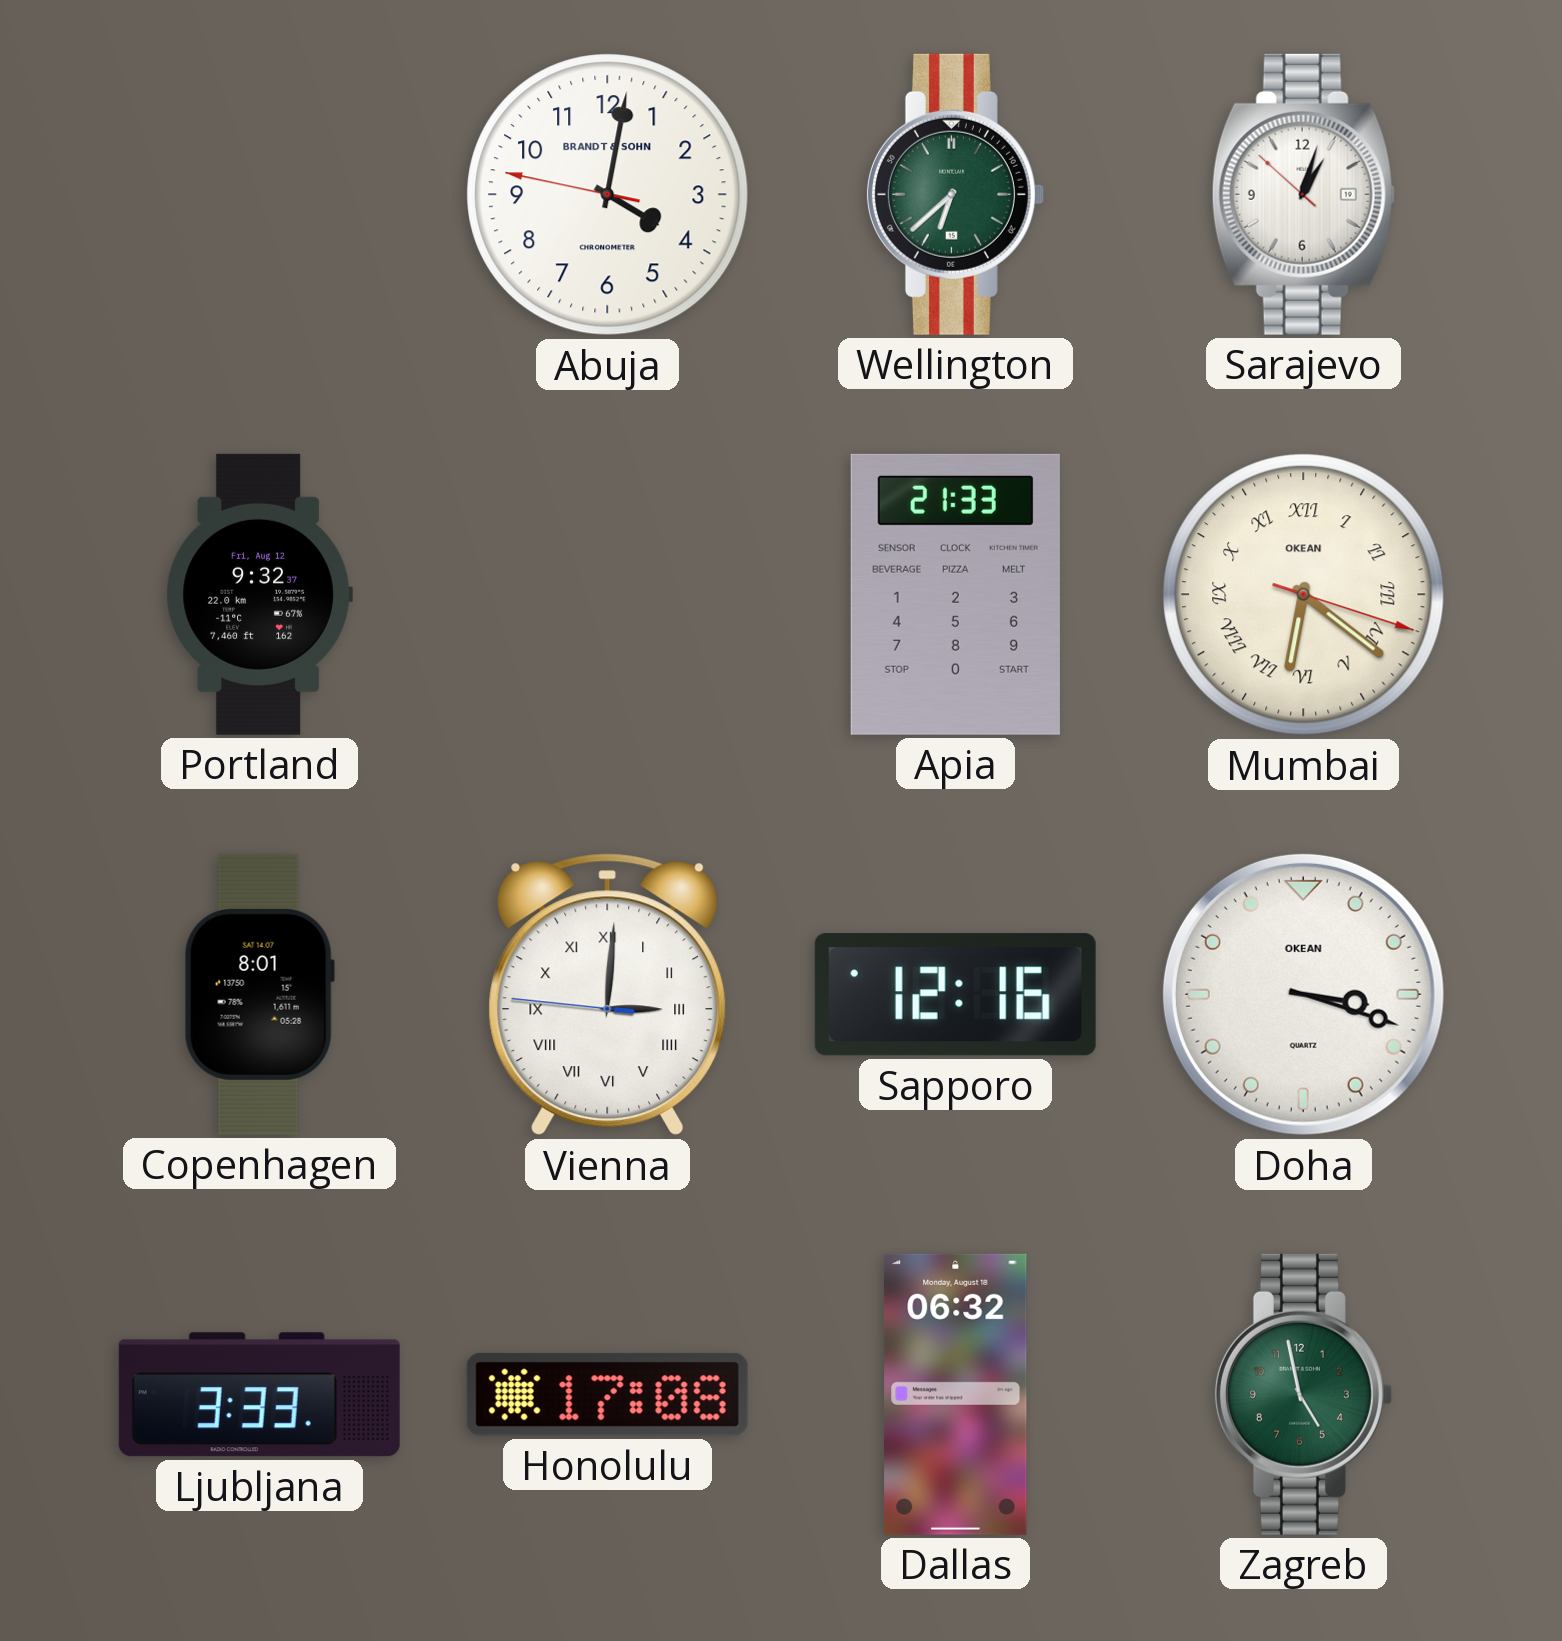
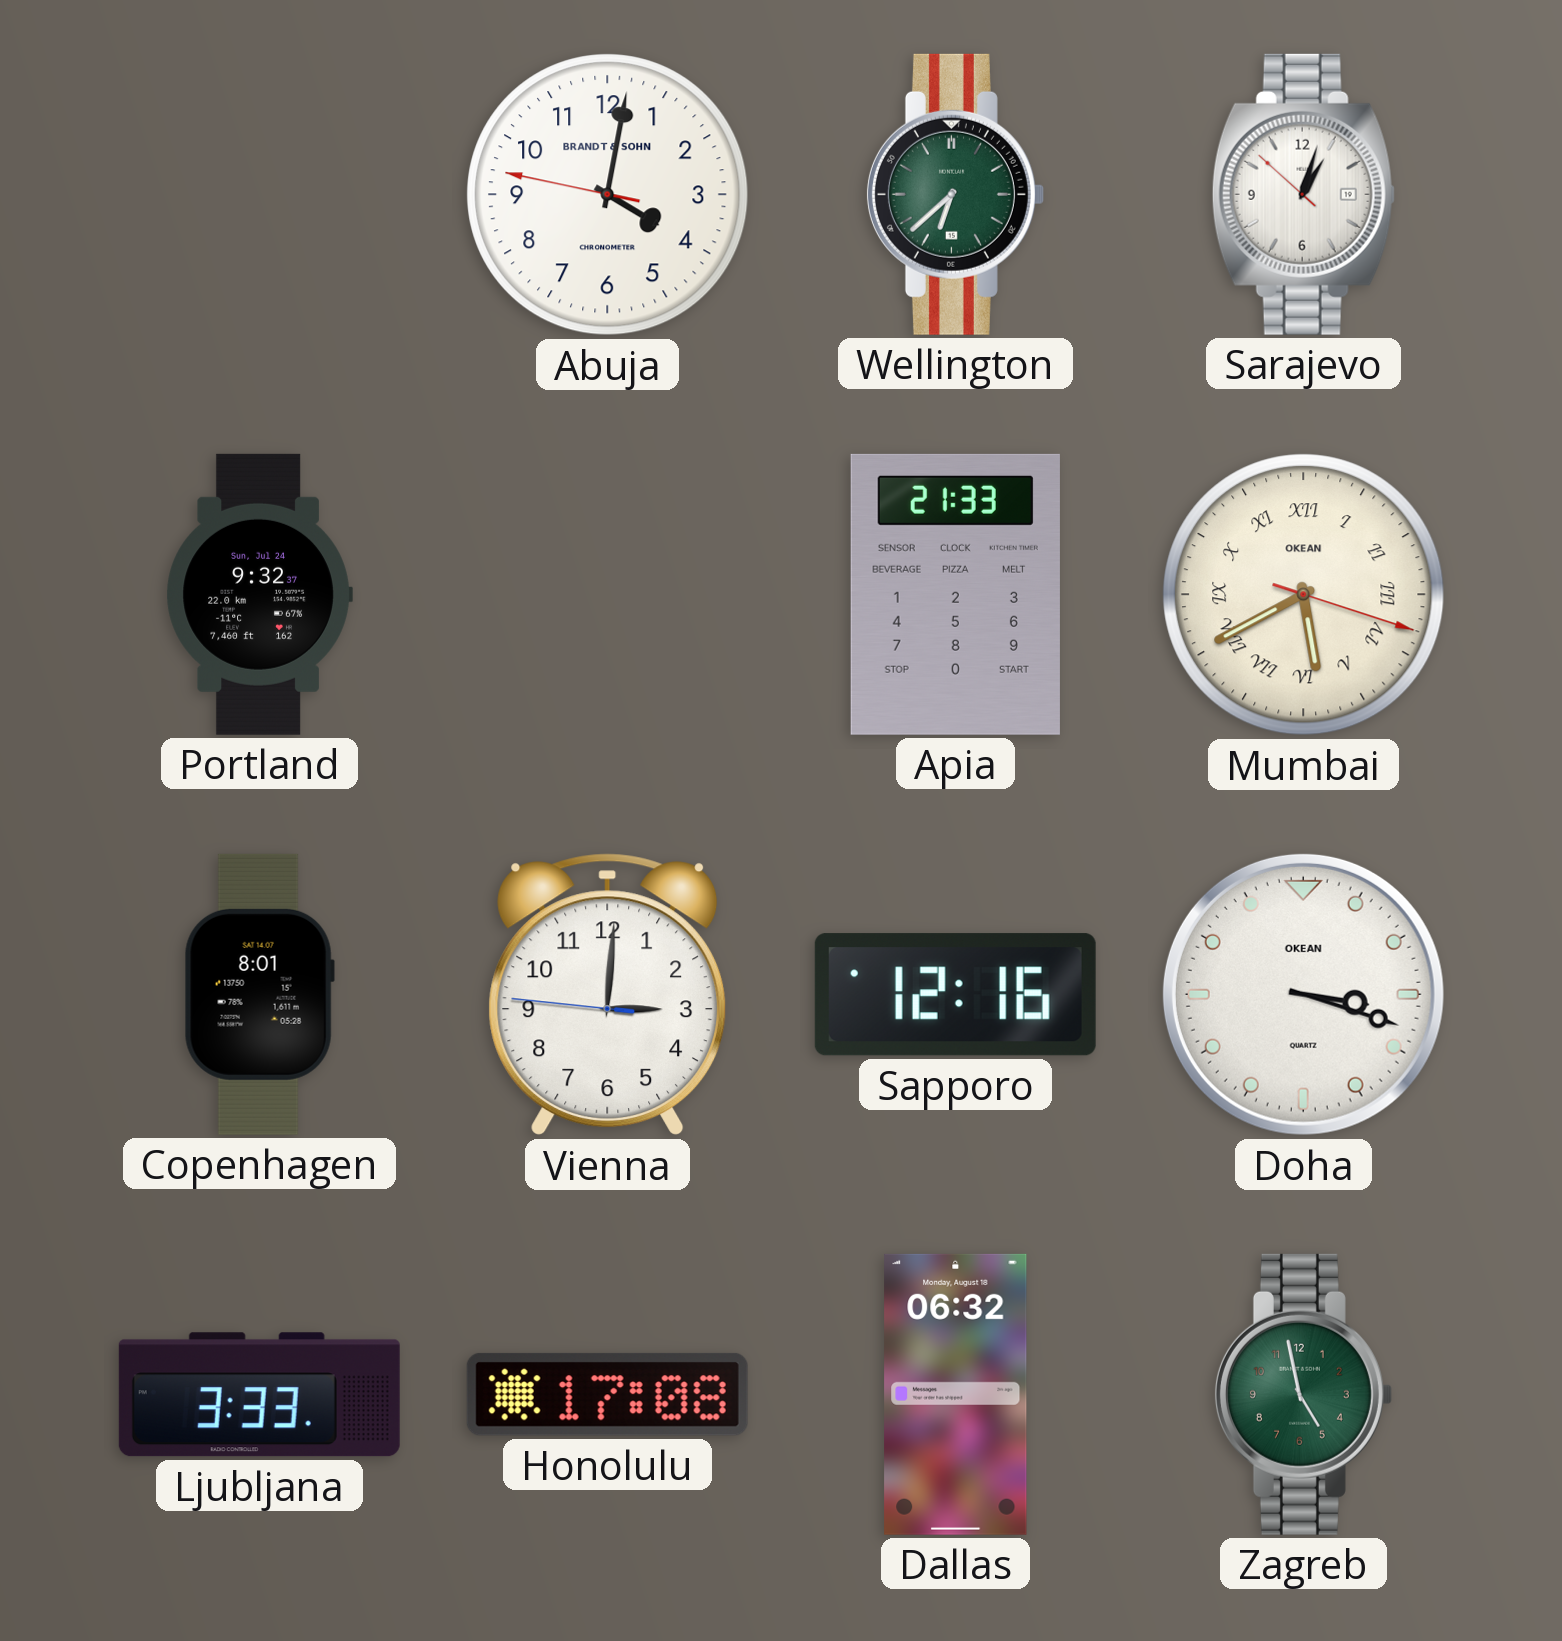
Portland date: Fri, Aug 12 -> Sun, Jul 24
Mumbai: 6:21 -> 5:40
Vienna numerals: Roman -> Arabic
